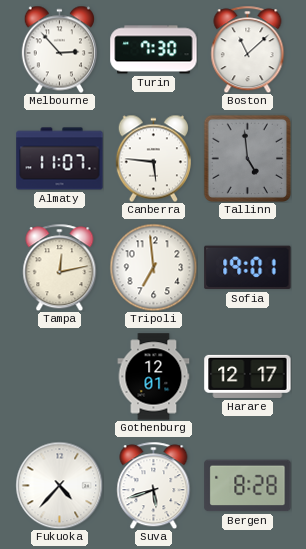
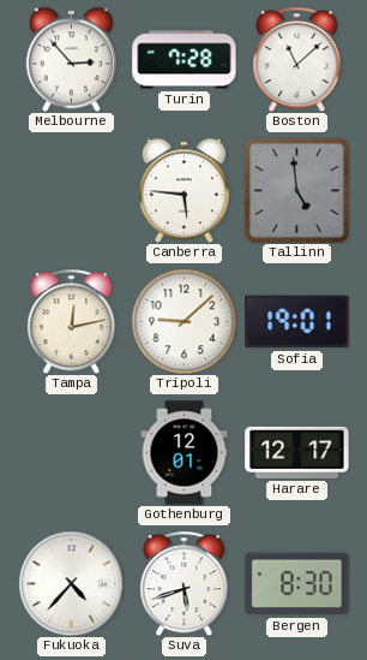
Turin: 7:30 -> 7:28
Almaty: 11:07 -> none
Tripoli: 6:59 -> 9:08
Bergen: 8:28 -> 8:30
